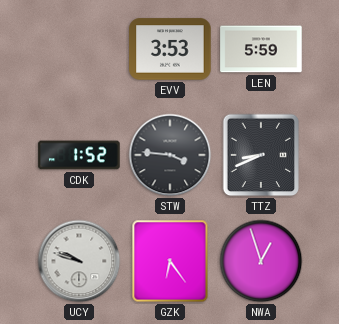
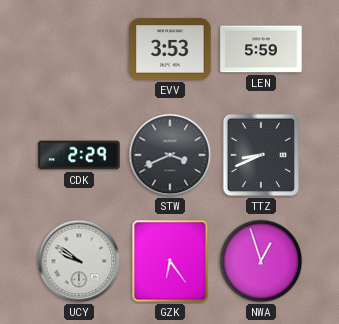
CDK: 1:52 -> 2:29
STW: 3:46 -> 3:41
UCY: 9:48 -> 9:51
